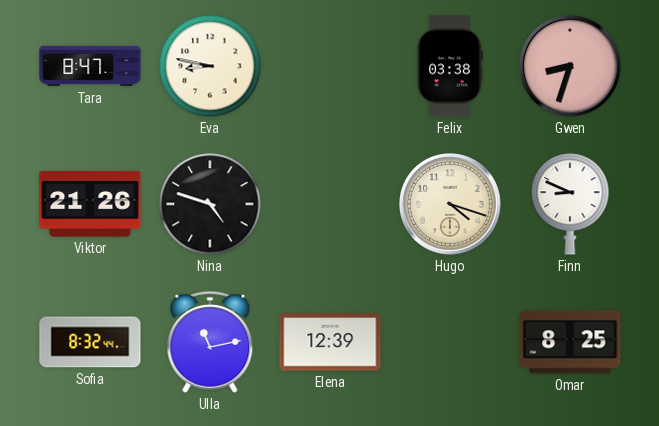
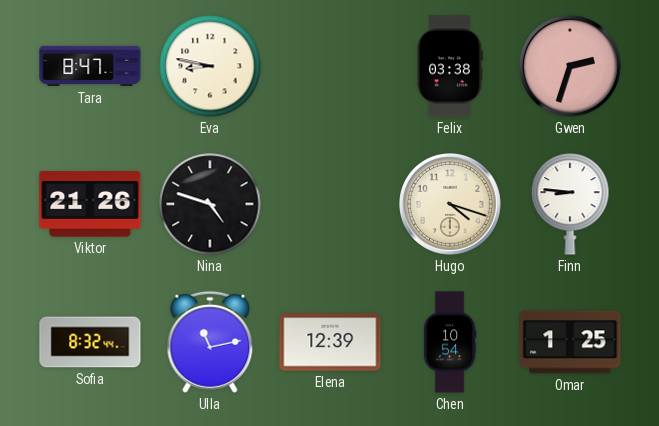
Gwen: 8:33 -> 2:33
Finn: 8:49 -> 8:46
Chen: none -> 10:54
Omar: 8:25 -> 1:25
